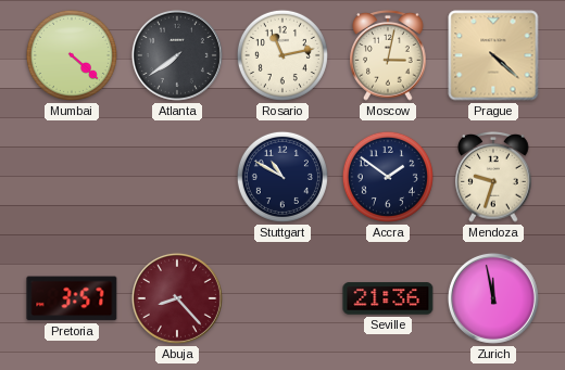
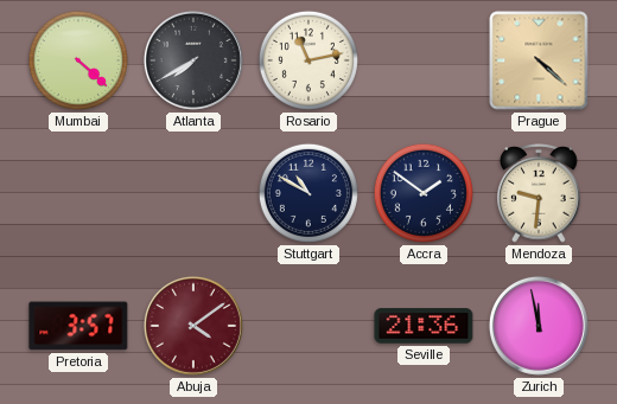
Atlanta: 7:39 -> 7:40
Moscow: 3:02 -> none
Mendoza: 9:33 -> 9:31
Abuja: 8:23 -> 4:09
